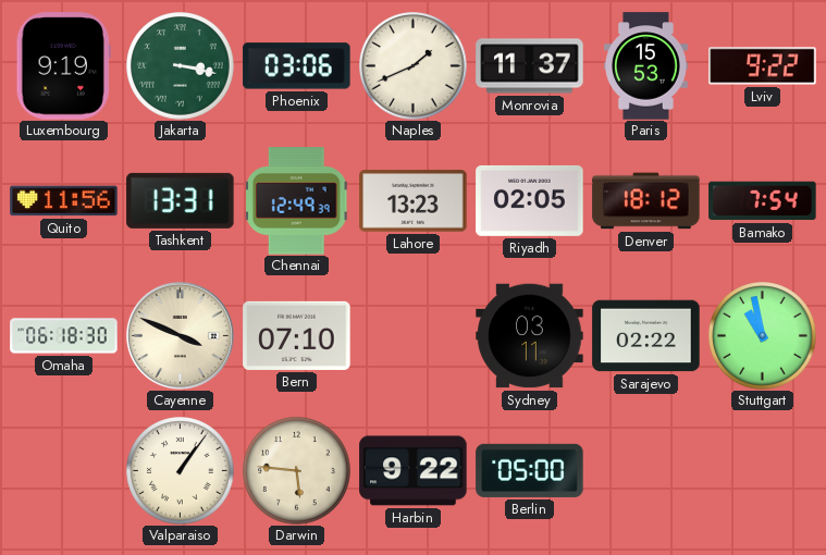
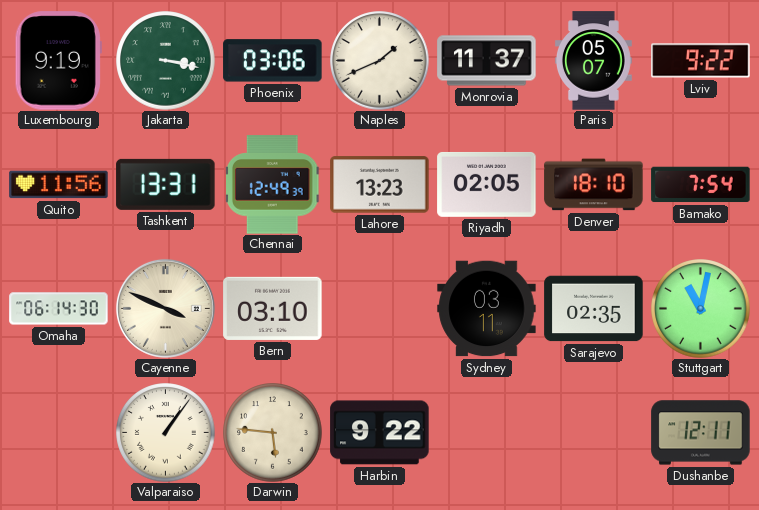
Paris: 15:53 -> 05:07
Denver: 18:12 -> 18:10
Omaha: 06:18 -> 06:14
Bern: 07:10 -> 03:10
Sarajevo: 02:22 -> 02:35
Stuttgart: 10:58 -> 11:02
Berlin: 05:00 -> none
Dushanbe: none -> 12:11
